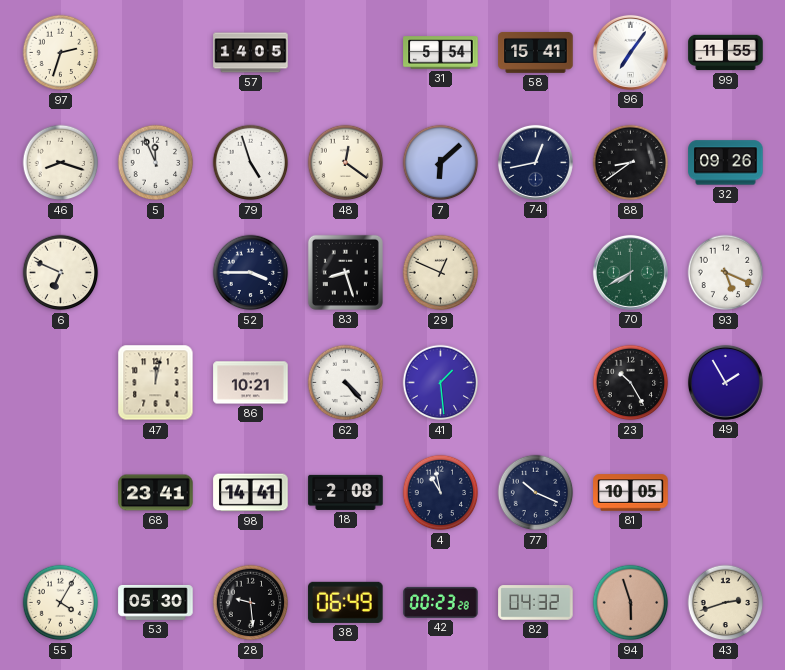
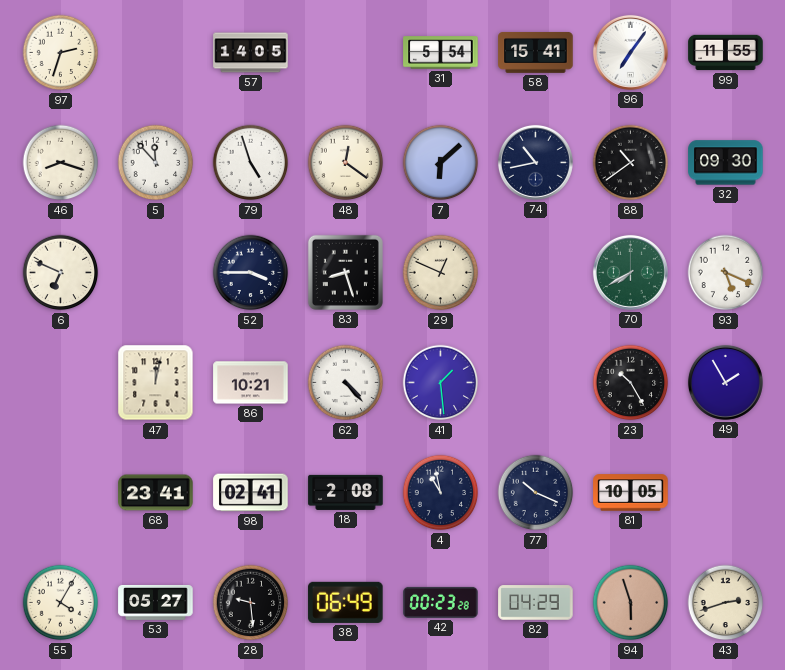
5: 11:56 -> 11:53
74: 12:43 -> 10:43
88: 8:39 -> 10:39
32: 09:26 -> 09:30
98: 14:41 -> 02:41
53: 05:30 -> 05:27
82: 04:32 -> 04:29
